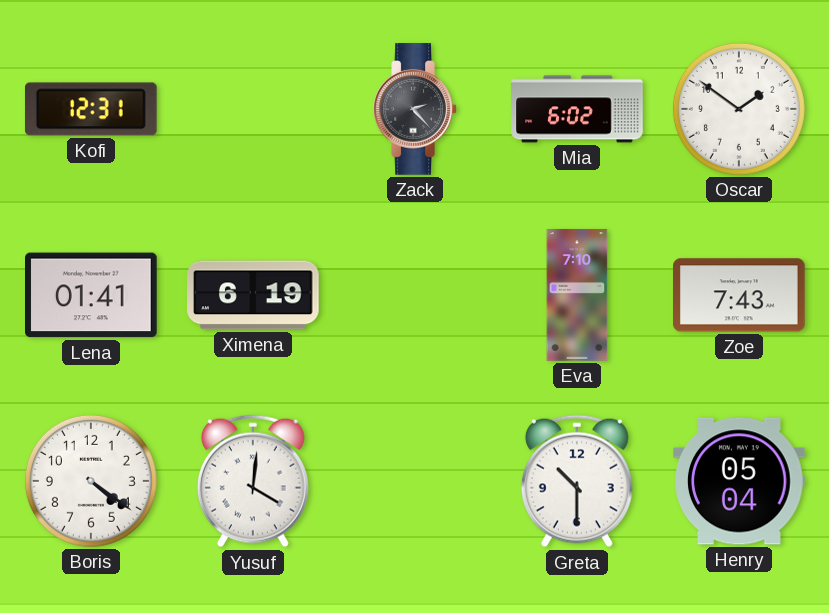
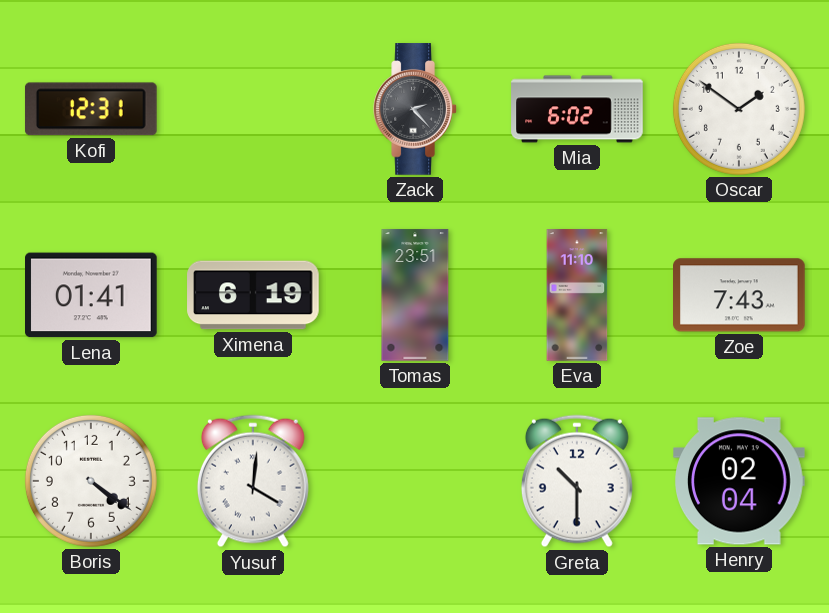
Tomas: none -> 23:51
Eva: 7:10 -> 11:10
Henry: 05:04 -> 02:04
